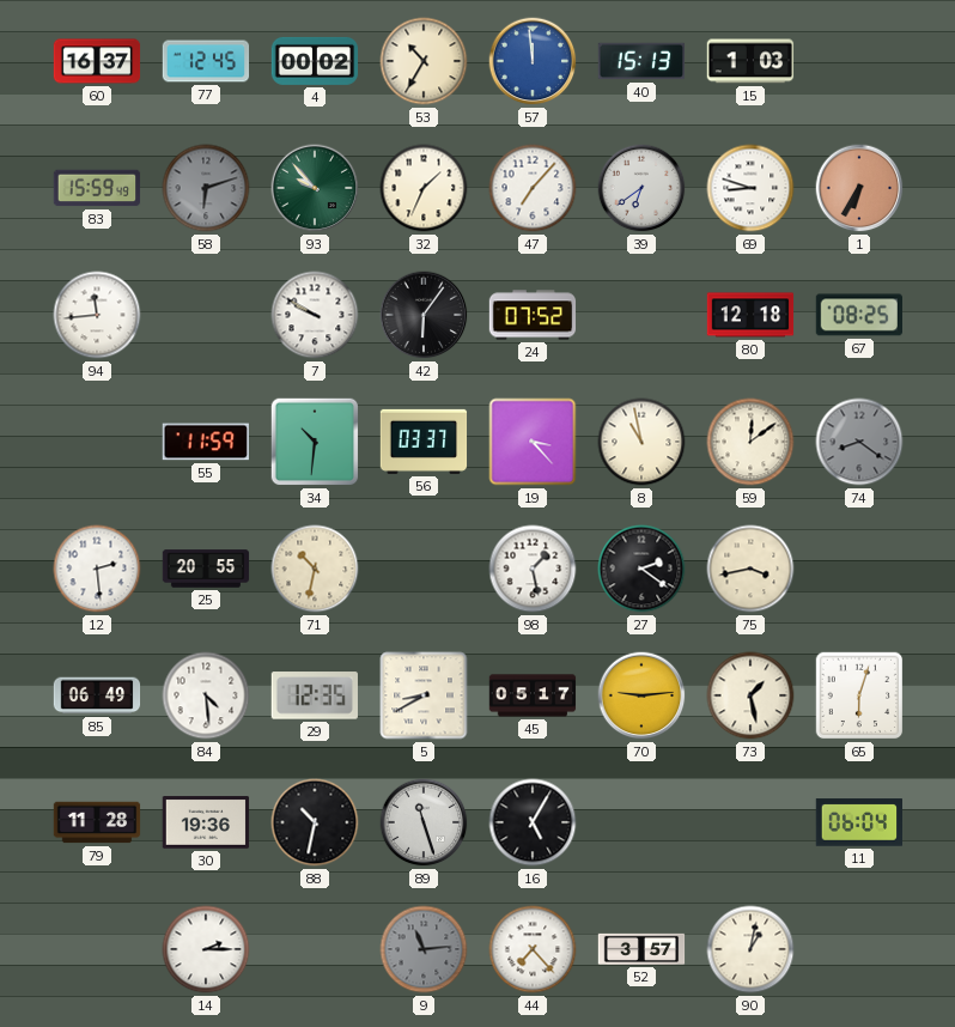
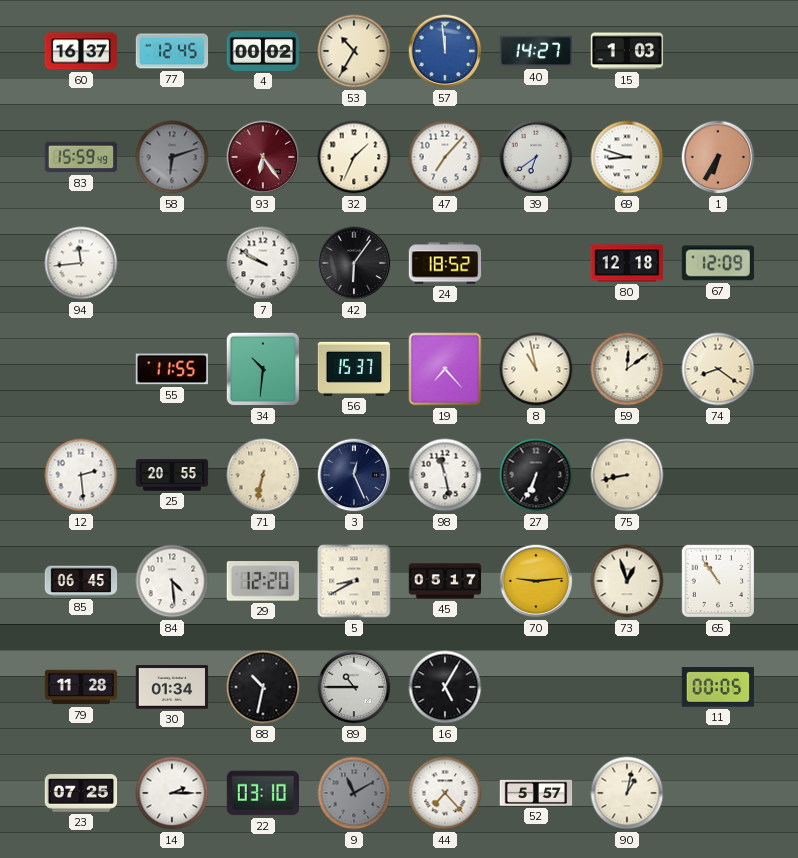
40: 15:13 -> 14:27
93: 9:53 -> 6:24
93 dial: green -> burgundy
24: 07:52 -> 18:52
67: 08:25 -> 12:09
55: 11:59 -> 11:55
56: 03:37 -> 15:37
19: 3:23 -> 7:23
74 dial: grey -> cream
71: 10:32 -> 6:32
3: none -> 12:26
98: 1:28 -> 11:28
27: 2:21 -> 6:34
75: 3:43 -> 8:43
85: 06:49 -> 06:45
29: 12:35 -> 12:20
73: 1:28 -> 12:57
65: 6:03 -> 10:54
30: 19:36 -> 01:34
89: 11:27 -> 10:45
11: 06:04 -> 00:05
23: none -> 07:25
22: none -> 03:10
9: 11:14 -> 11:10
52: 3:57 -> 5:57
